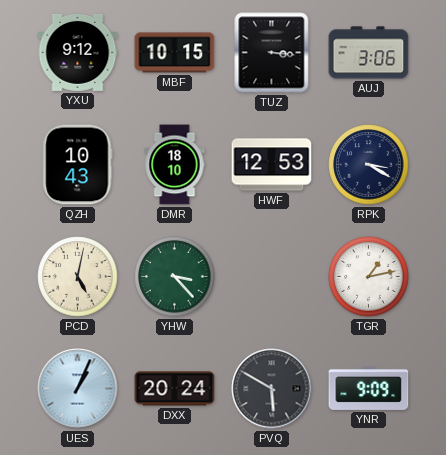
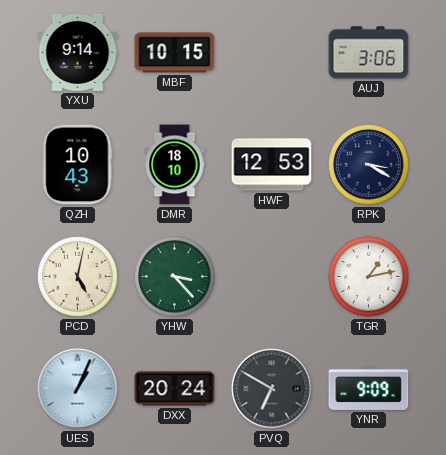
YXU: 9:12 -> 9:14
TUZ: 3:16 -> none
PVQ: 5:50 -> 6:50
